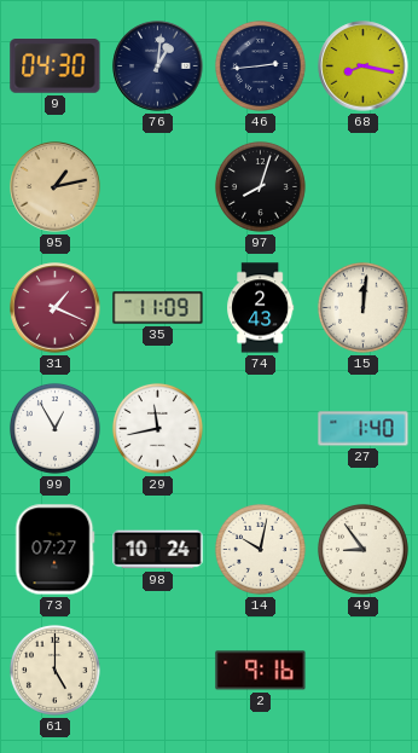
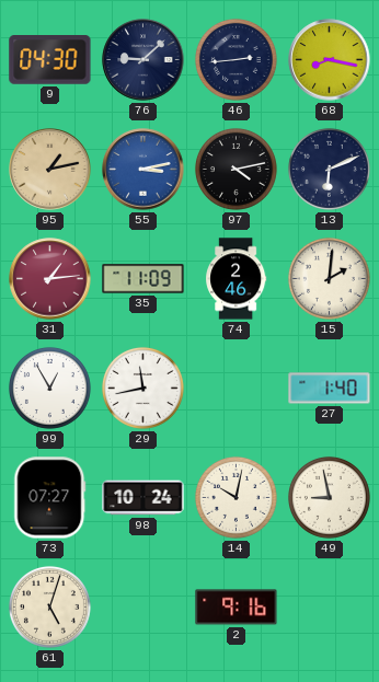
76: 1:01 -> 9:08
55: none -> 3:13
97: 8:03 -> 4:13
13: none -> 6:11
31: 1:19 -> 1:14
74: 2:43 -> 2:46
15: 12:01 -> 2:01
49: 8:54 -> 8:58
61: 5:00 -> 5:03
